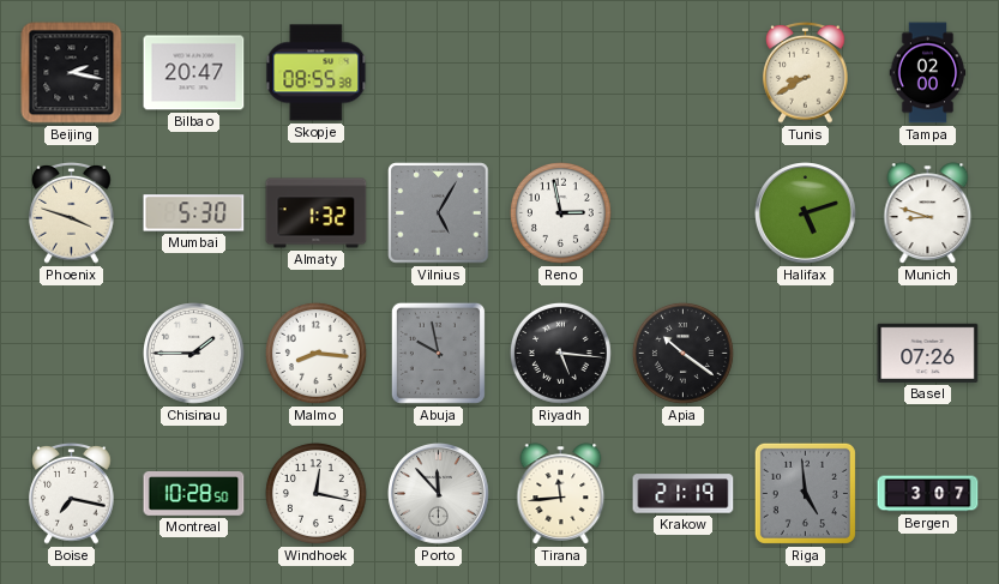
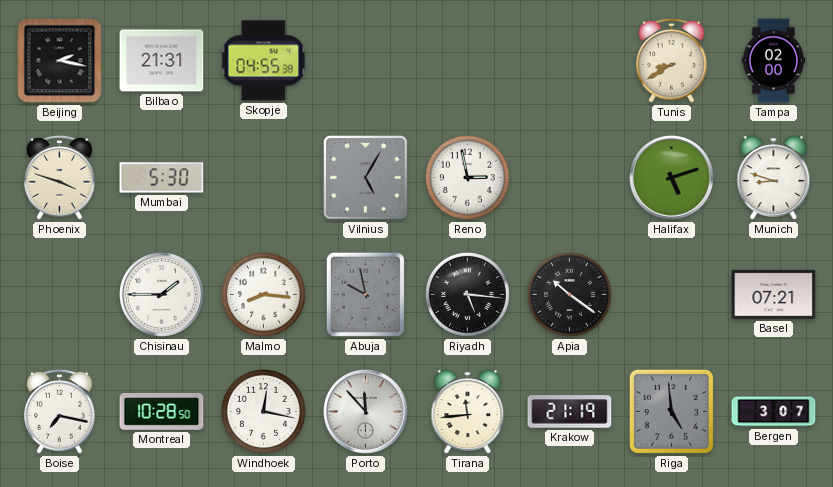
Bilbao: 20:47 -> 21:31
Skopje: 08:55 -> 04:55
Almaty: 1:32 -> none
Basel: 07:26 -> 07:21
